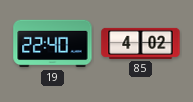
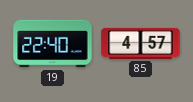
85: 4:02 -> 4:57
